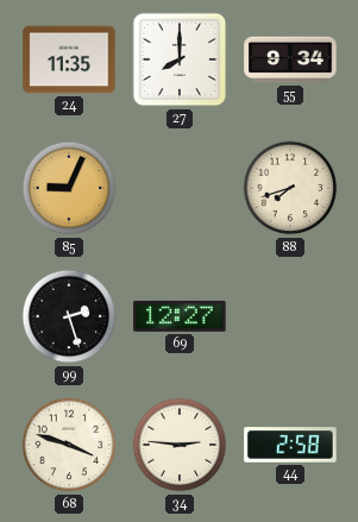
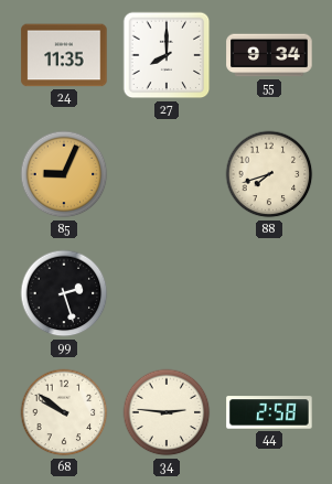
69: 12:27 -> none
68: 3:48 -> 9:51
